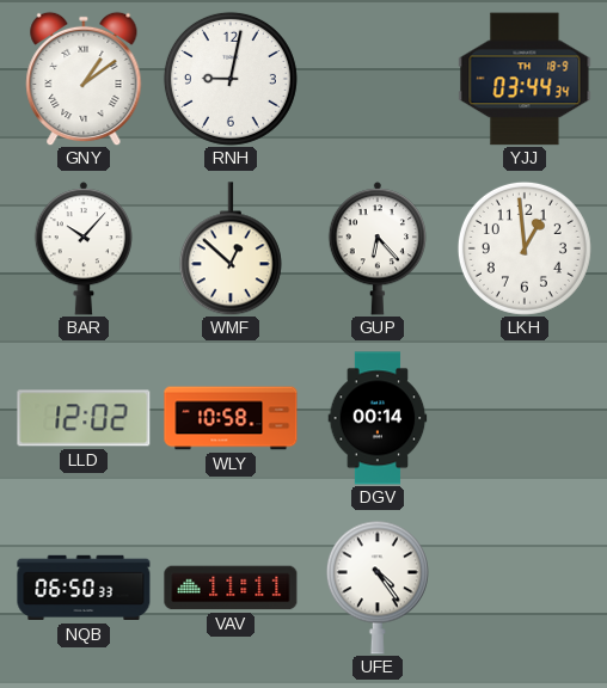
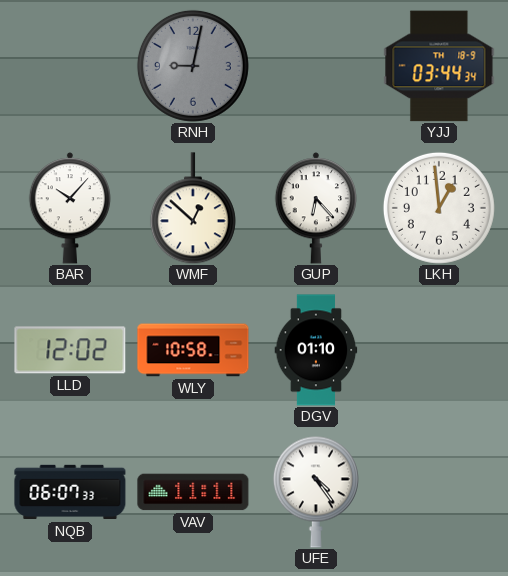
GNY: 1:09 -> none
RNH dial: white -> grey
DGV: 00:14 -> 01:10
NQB: 06:50 -> 06:07
